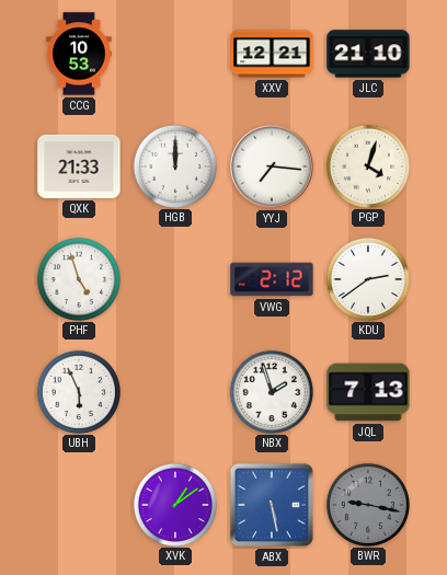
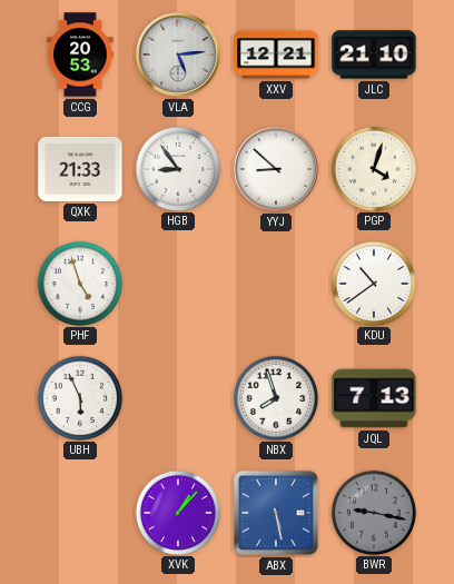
CCG: 10:53 -> 20:53
VLA: none -> 5:14
HGB: 12:00 -> 8:54
YYJ: 7:16 -> 8:52
VWG: 2:12 -> none
KDU: 2:39 -> 10:39
NBX: 1:57 -> 7:57
XVK: 1:09 -> 1:07
